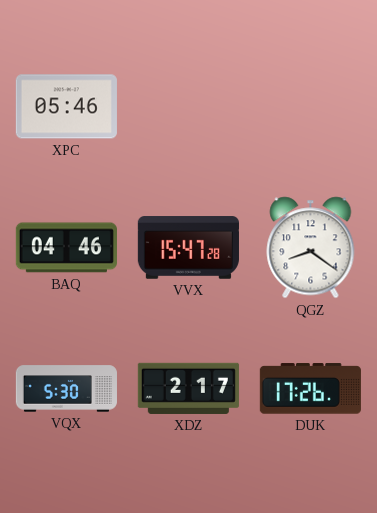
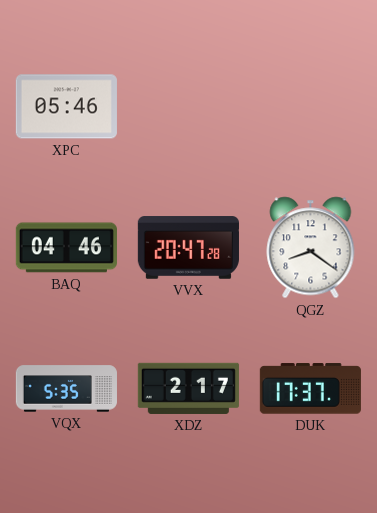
VVX: 15:47 -> 20:47
VQX: 5:30 -> 5:35
DUK: 17:26 -> 17:37
